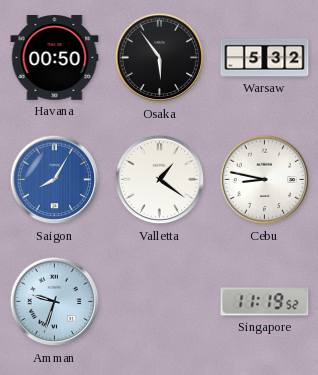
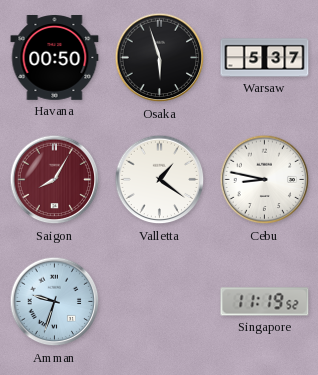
Osaka: 5:54 -> 5:57
Warsaw: 5:32 -> 5:37
Saigon dial: blue -> burgundy
